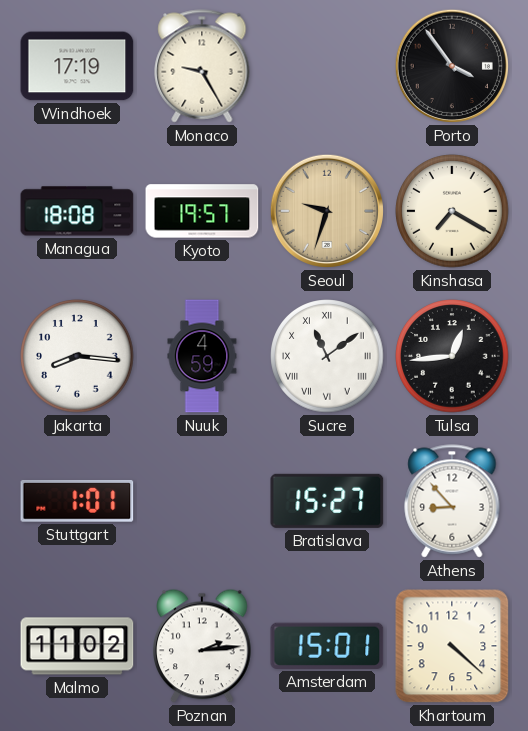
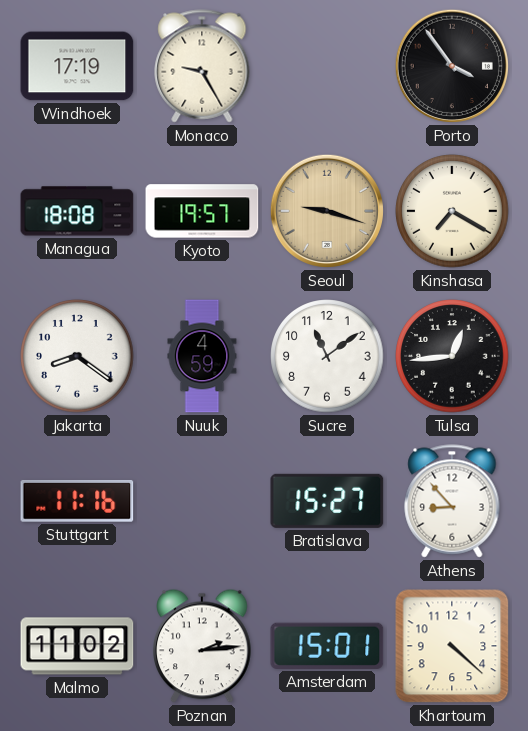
Seoul: 9:33 -> 9:18
Jakarta: 8:16 -> 8:21
Sucre numerals: Roman -> Arabic
Stuttgart: 1:01 -> 11:16
